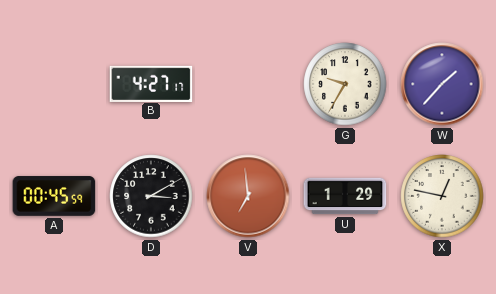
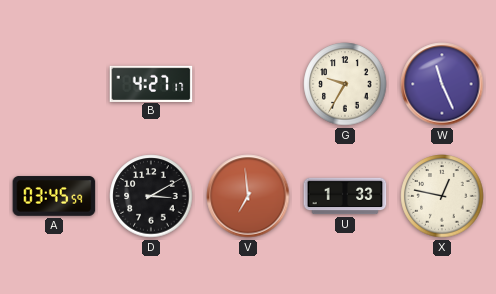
W: 1:37 -> 11:26
A: 00:45 -> 03:45
U: 1:29 -> 1:33
